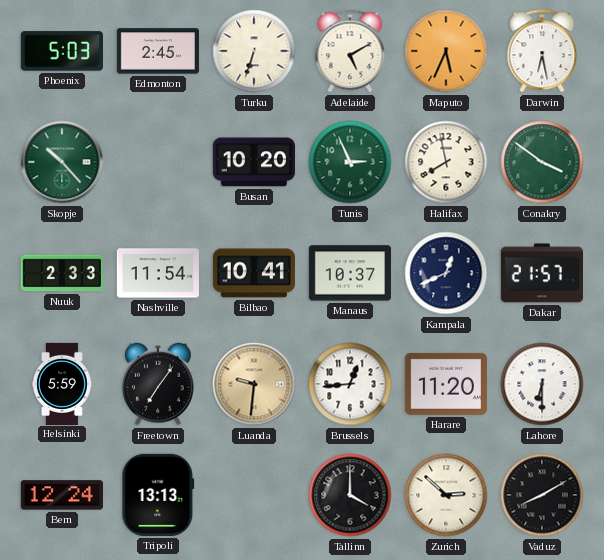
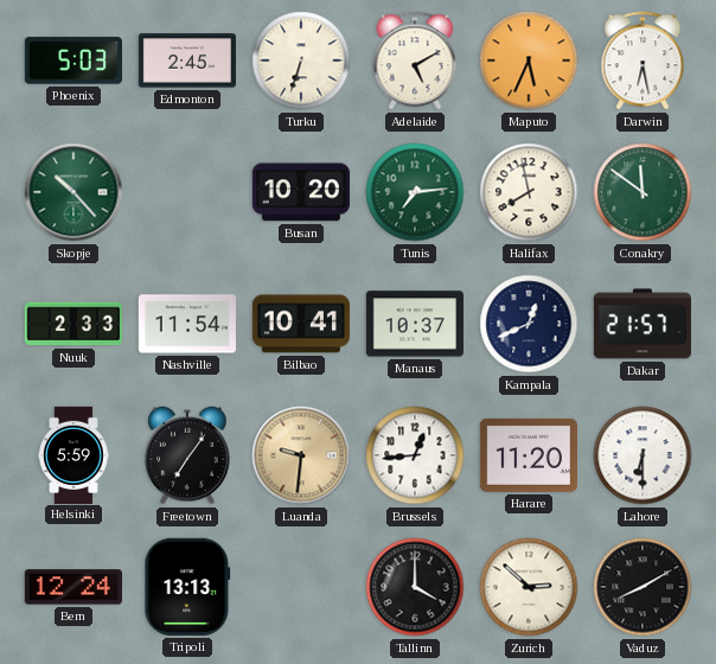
Tunis: 2:56 -> 7:14
Conakry: 3:51 -> 11:51
